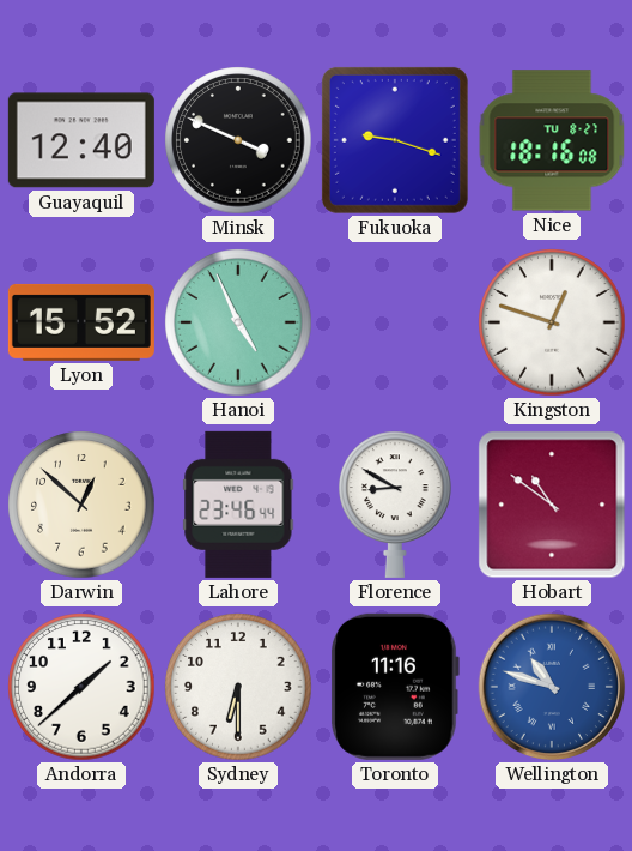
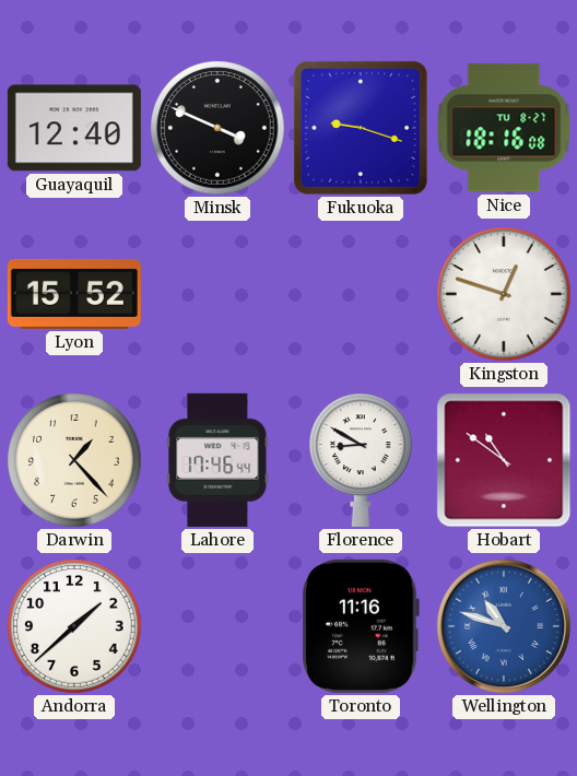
Hanoi: 4:56 -> none
Darwin: 12:52 -> 1:23
Lahore: 23:46 -> 17:46
Sydney: 6:30 -> none
